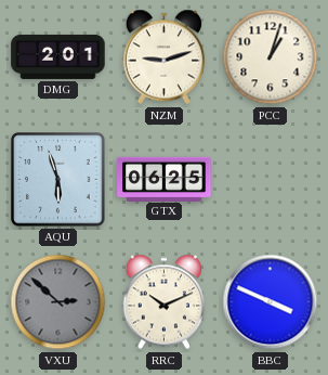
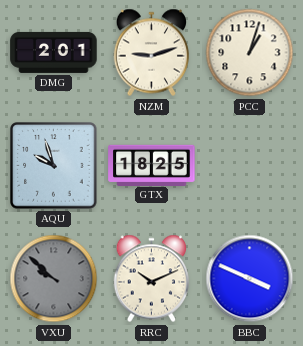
AQU: 5:57 -> 9:57
GTX: 06:25 -> 18:25
VXU: 2:52 -> 9:52
